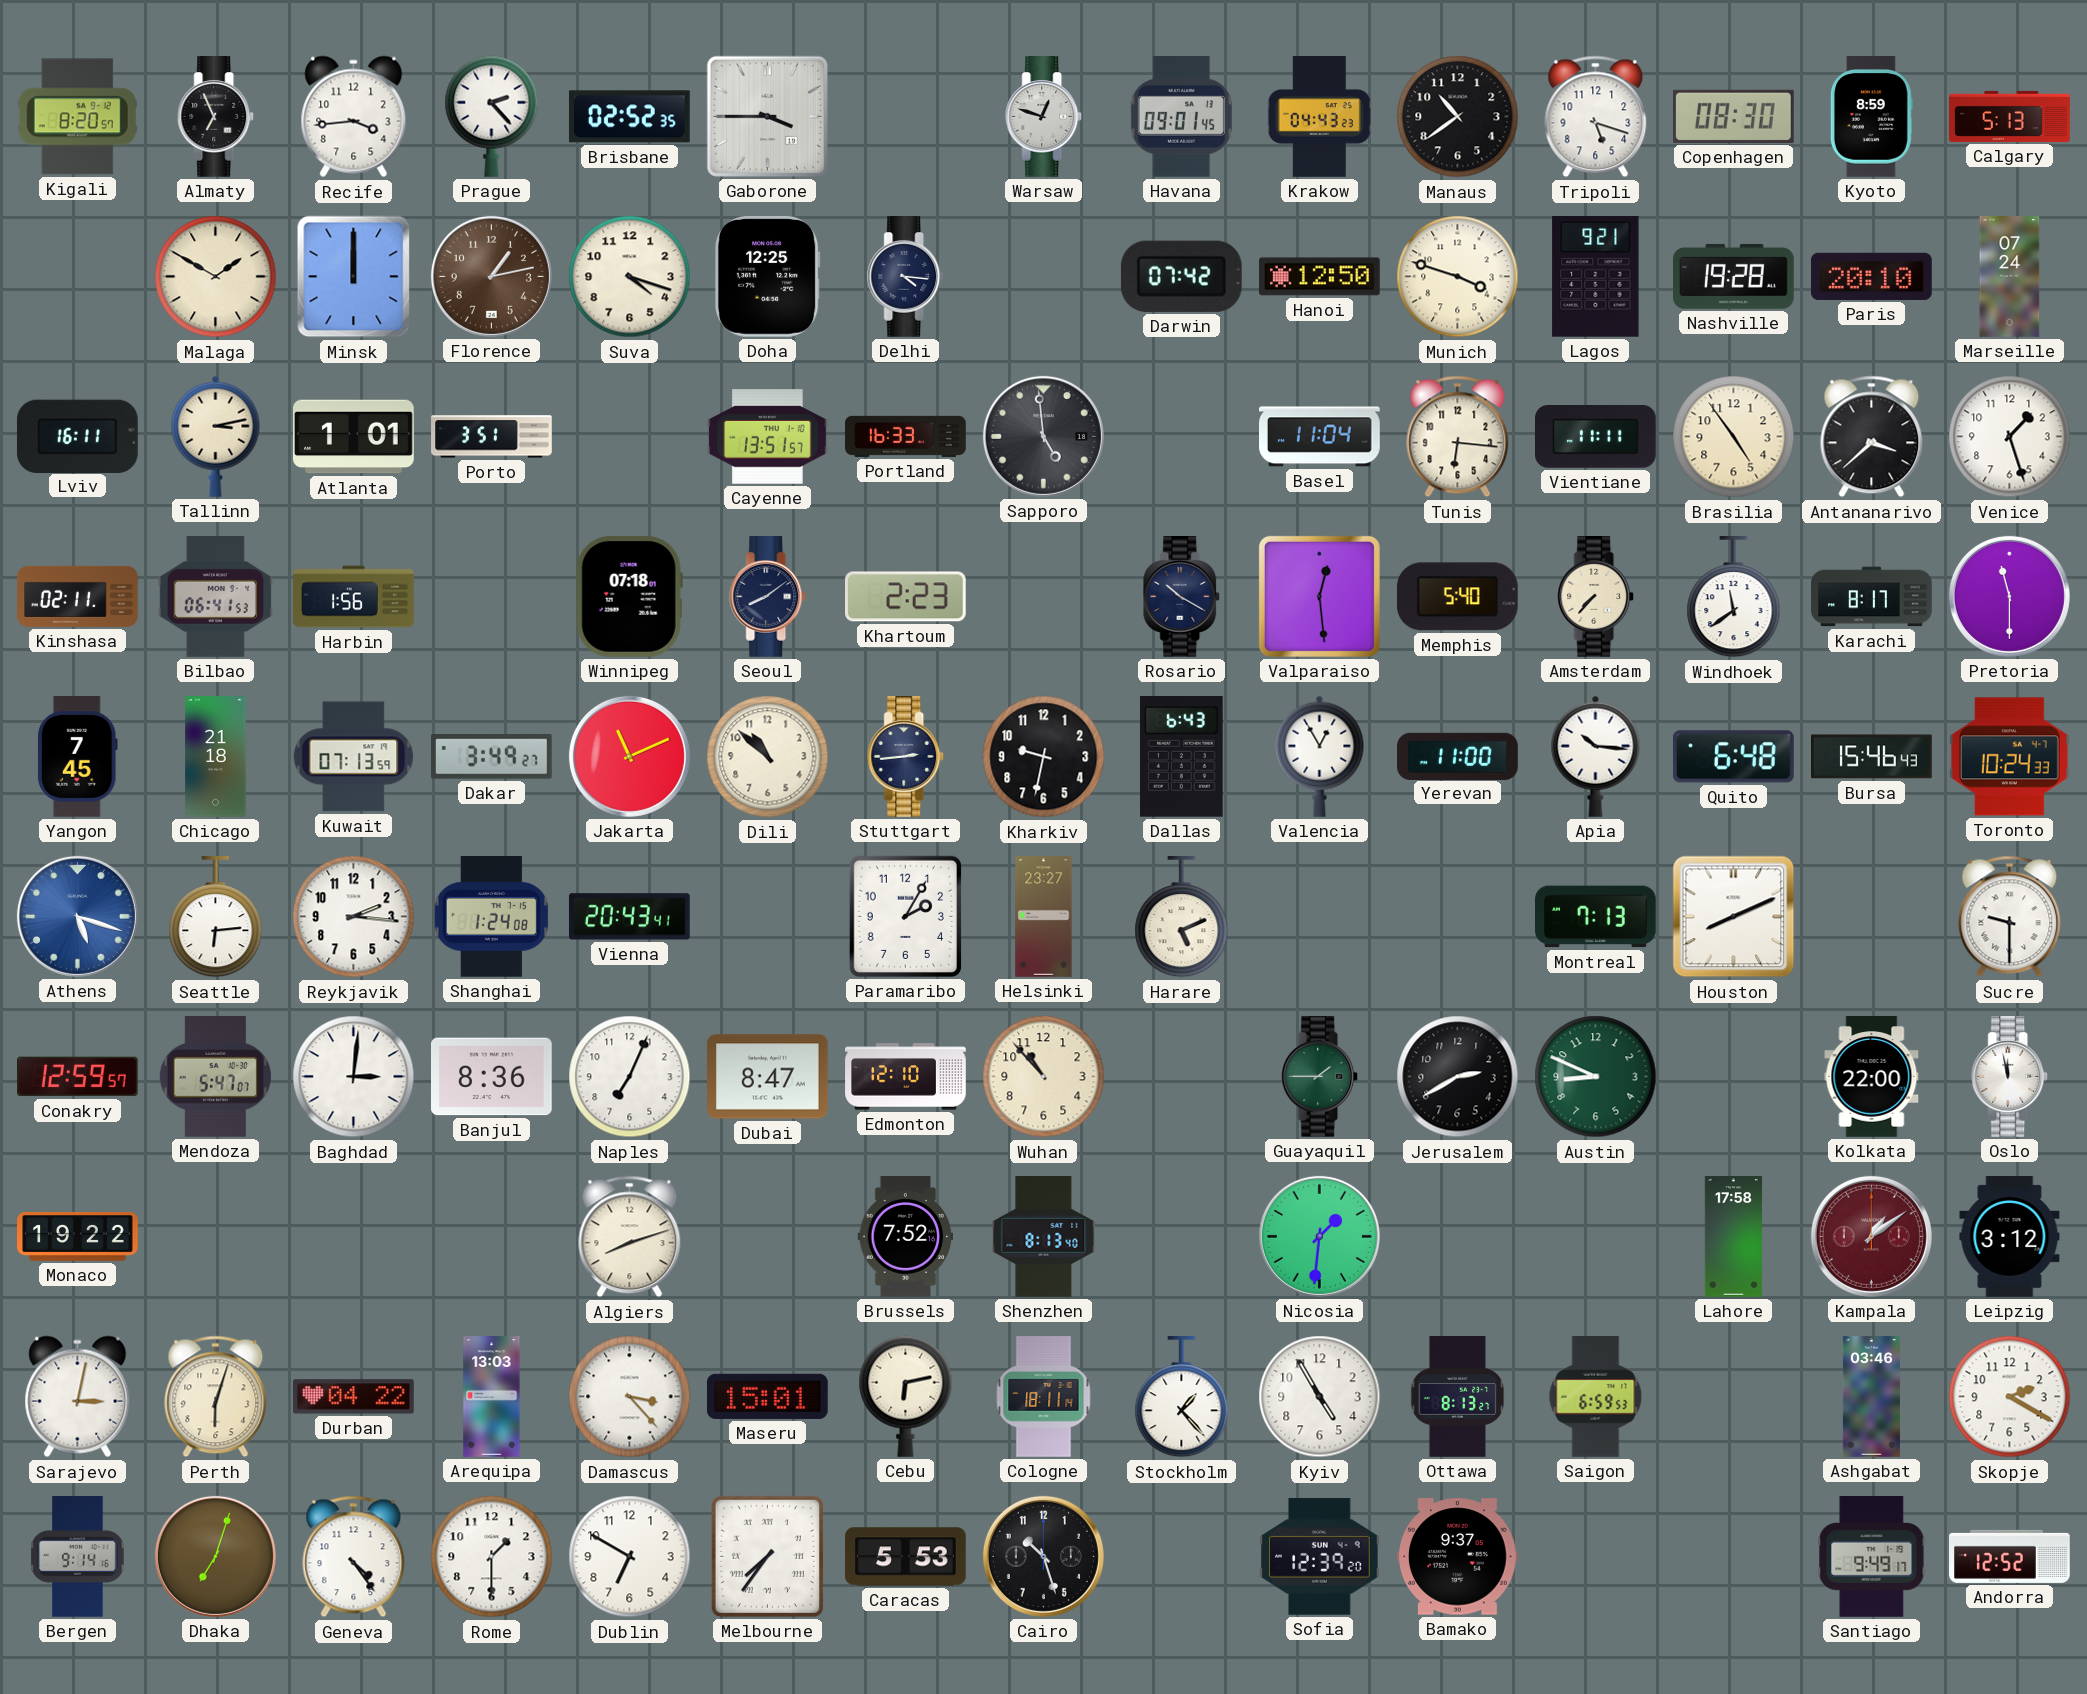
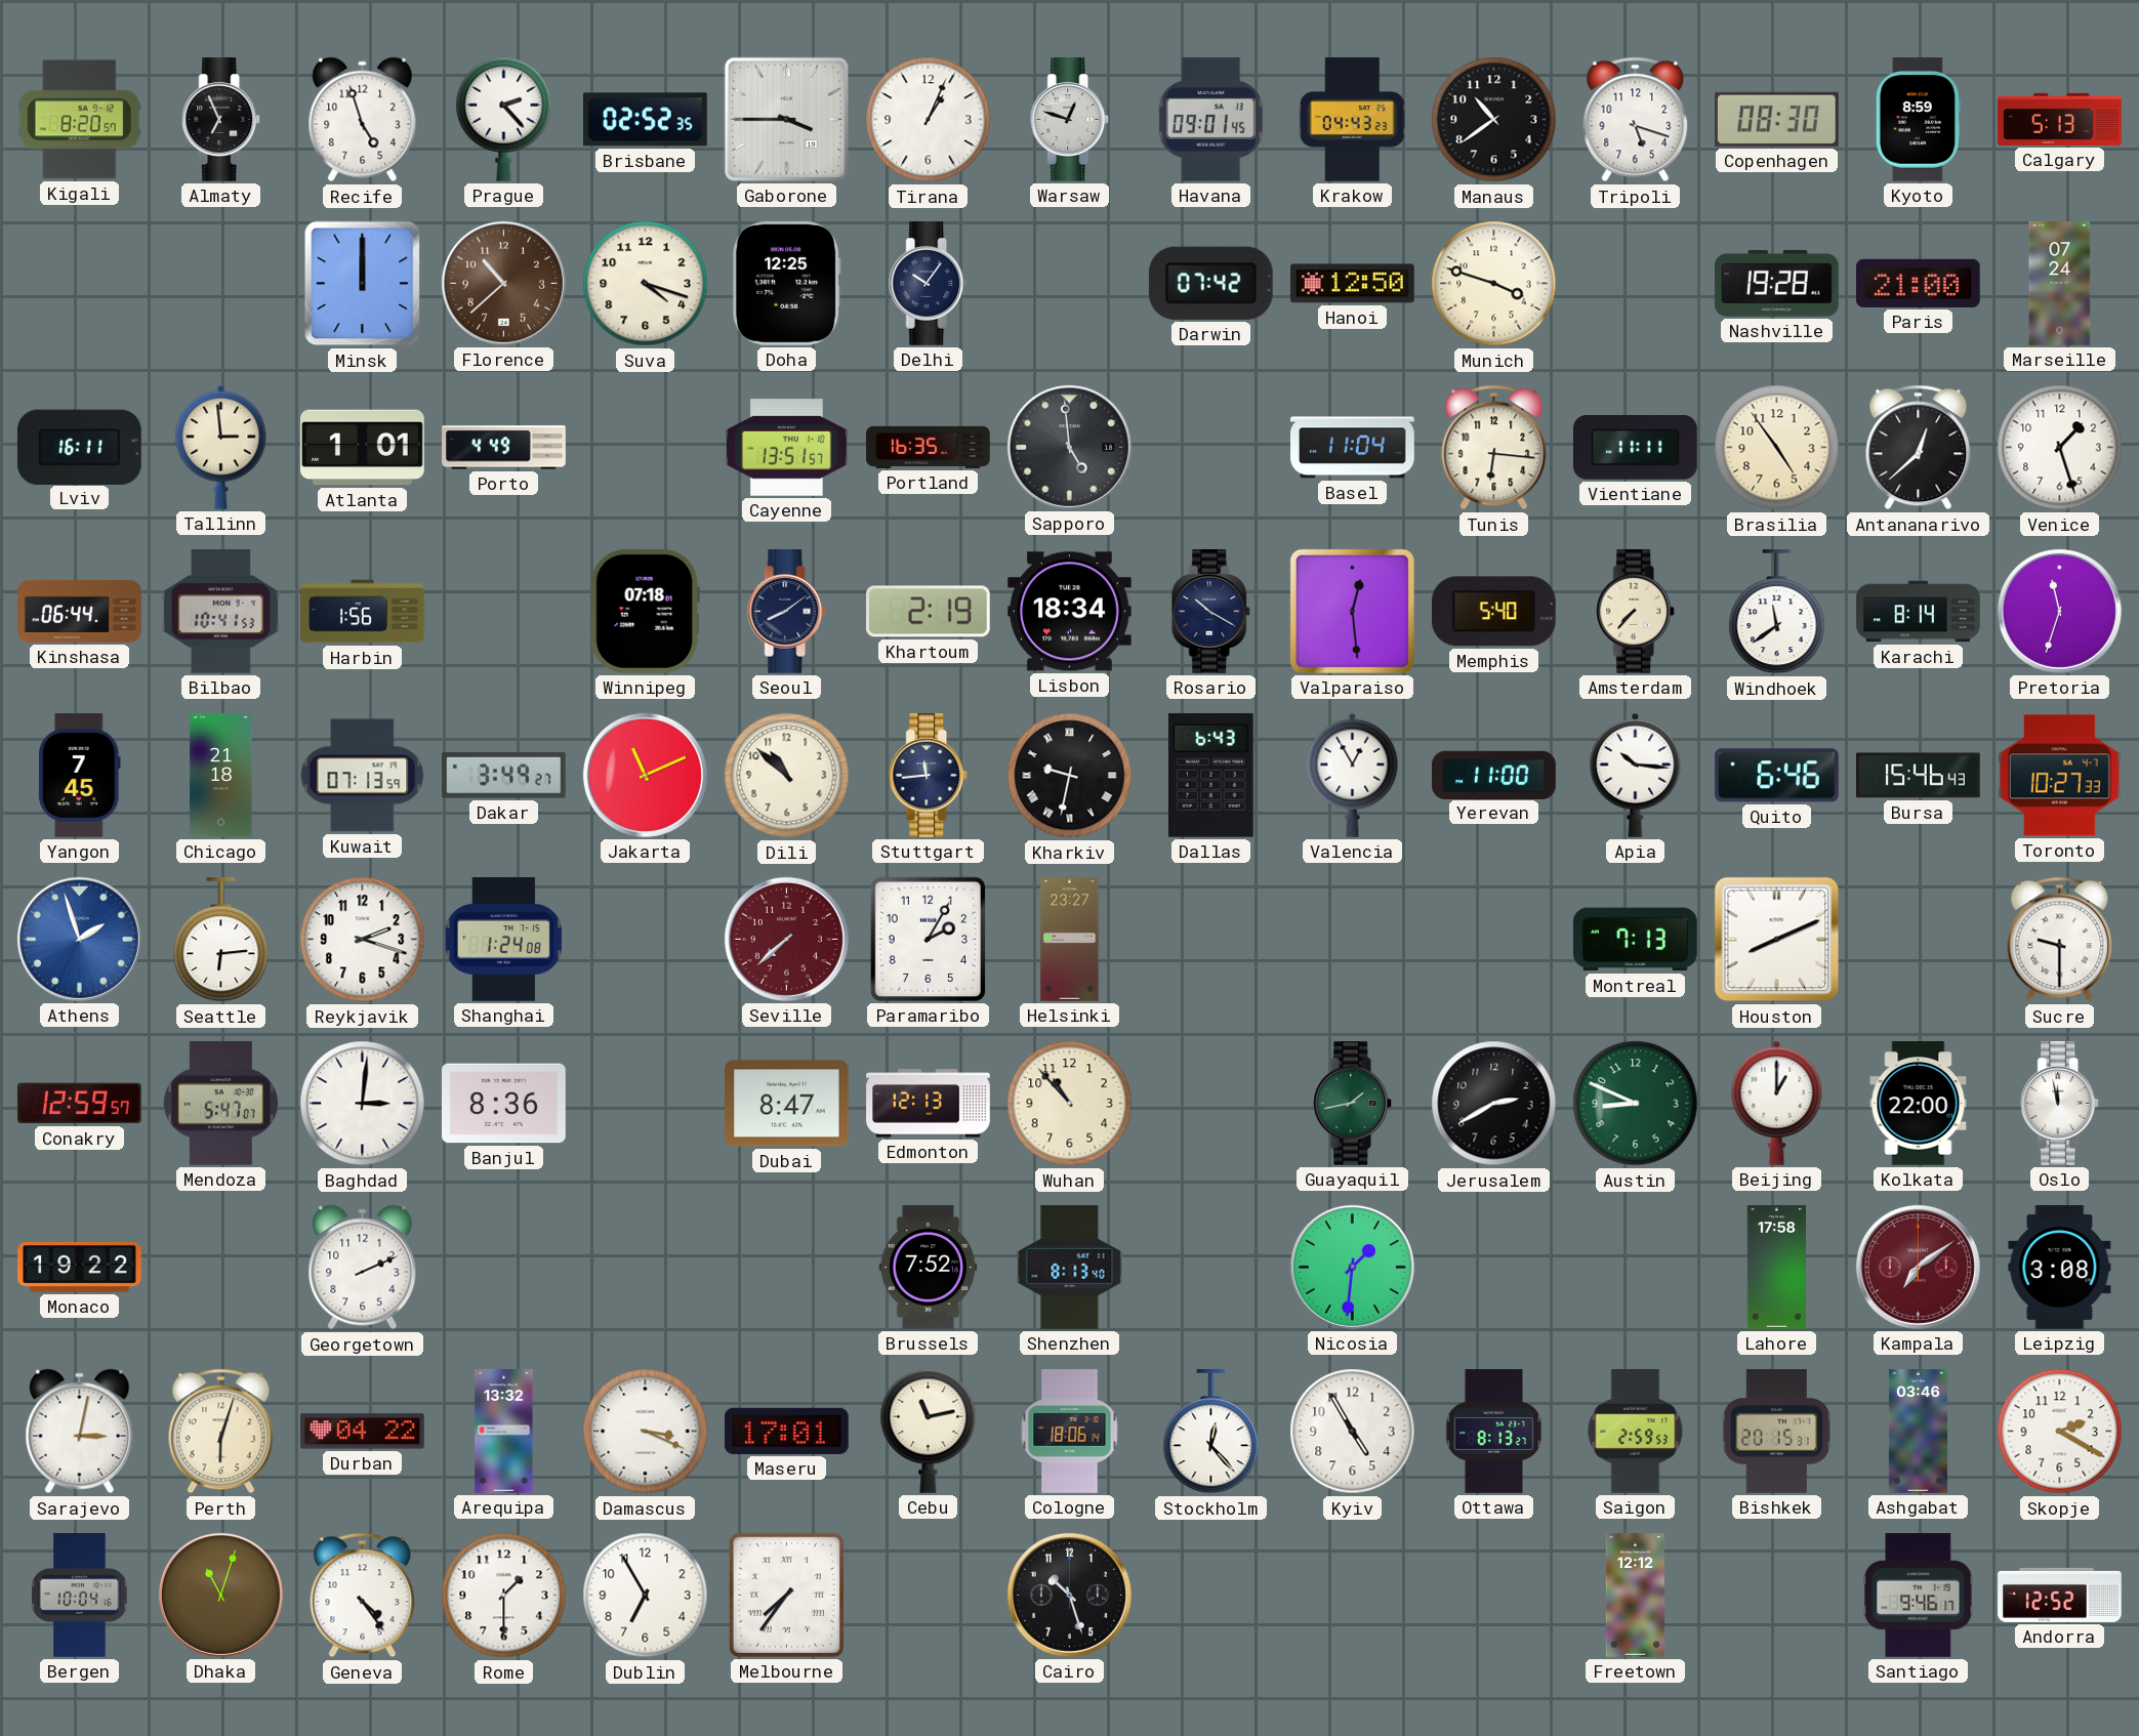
Recife: 3:44 -> 4:57
Tirana: none -> 1:04
Malaga: 1:50 -> none
Florence: 1:13 -> 10:38
Delhi: 4:16 -> 10:06
Lagos: 9:21 -> none
Paris: 20:10 -> 21:00
Tallinn: 3:13 -> 2:59
Porto: 3:51 -> 4:49
Portland: 16:33 -> 16:35
Antananarivo: 3:38 -> 12:38
Kinshasa: 02:11 -> 06:44
Bilbao: 06:41 -> 10:41
Khartoum: 2:23 -> 2:19
Lisbon: none -> 18:34
Karachi: 8:17 -> 8:14
Pretoria: 11:30 -> 11:33
Stuttgart: 2:44 -> 11:44
Kharkiv numerals: Arabic -> Roman
Quito: 6:48 -> 6:46
Toronto: 10:24 -> 10:27
Athens: 5:18 -> 1:57
Reykjavik: 2:16 -> 2:18
Vienna: 20:43 -> none
Seville: none -> 7:38
Harare: 5:11 -> none
Naples: 7:04 -> none
Edmonton: 12:10 -> 12:13
Guayaquil: 1:45 -> 1:43
Beijing: none -> 1:00
Georgetown: none -> 2:11
Algiers: 8:12 -> none
Kampala: 1:09 -> 7:09
Leipzig: 3:12 -> 3:08
Arequipa: 13:03 -> 13:32
Damascus: 3:23 -> 3:19
Maseru: 15:01 -> 17:01
Cebu: 6:13 -> 11:13
Cologne: 18:11 -> 18:06
Stockholm: 1:23 -> 12:23
Saigon: 6:59 -> 2:59
Bishkek: none -> 20:15
Bergen: 9:14 -> 10:04
Dhaka: 7:03 -> 11:03
Dublin: 6:50 -> 6:55
Caracas: 5:53 -> none
Sofia: 12:39 -> none
Bamako: 9:37 -> none
Freetown: none -> 12:12
Santiago: 9:49 -> 9:46
